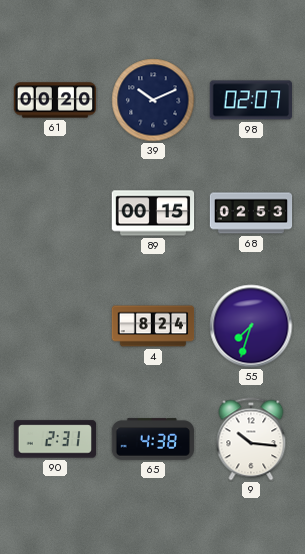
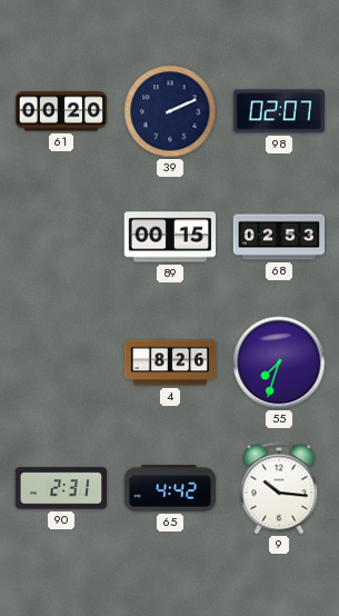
39: 10:11 -> 2:11
4: 8:24 -> 8:26
65: 4:38 -> 4:42
